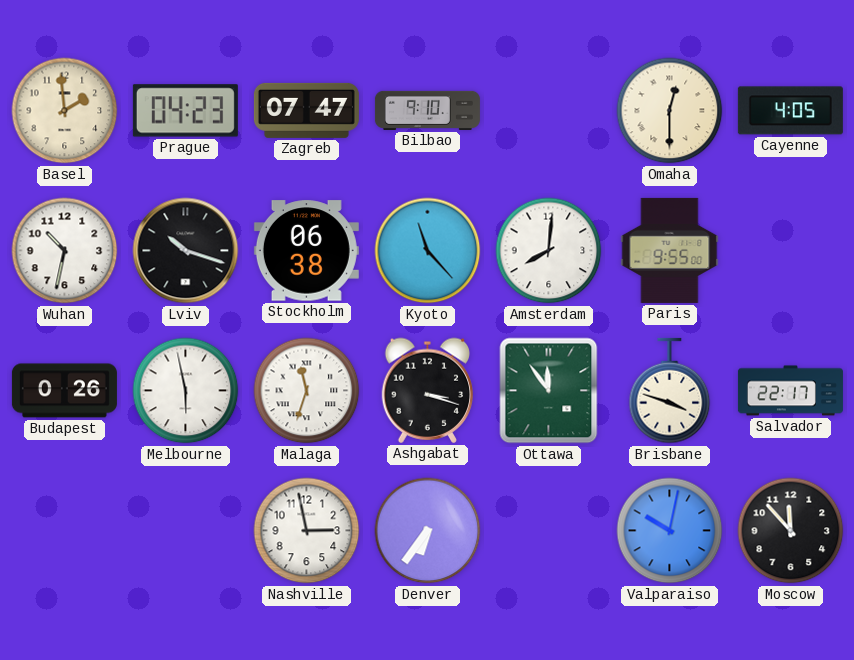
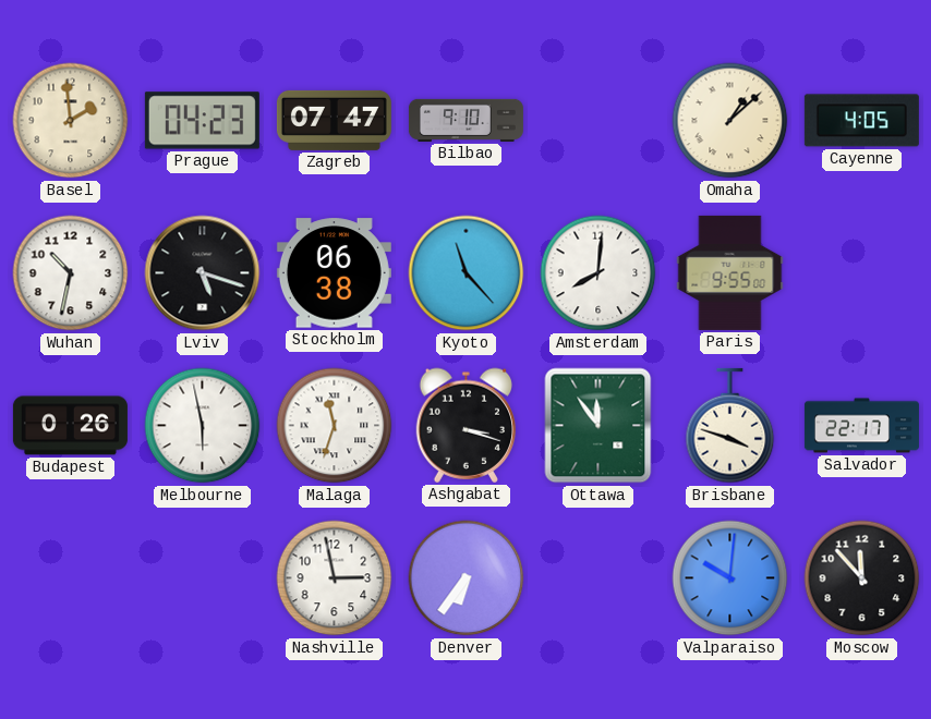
Omaha: 12:30 -> 1:08
Lviv: 10:18 -> 5:18
Valparaiso: 10:02 -> 10:01
